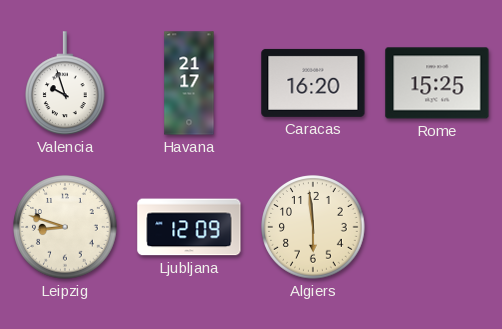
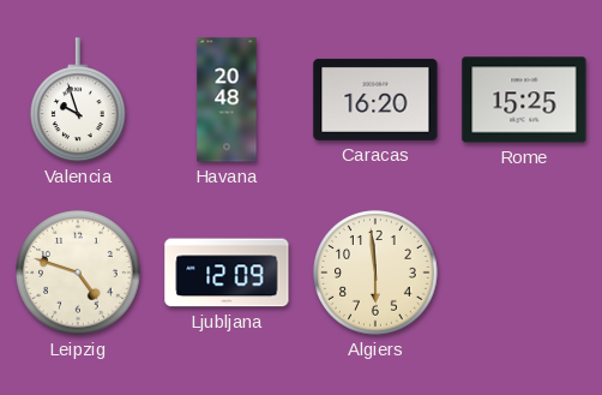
Havana: 21:17 -> 20:48
Leipzig: 8:48 -> 4:48
